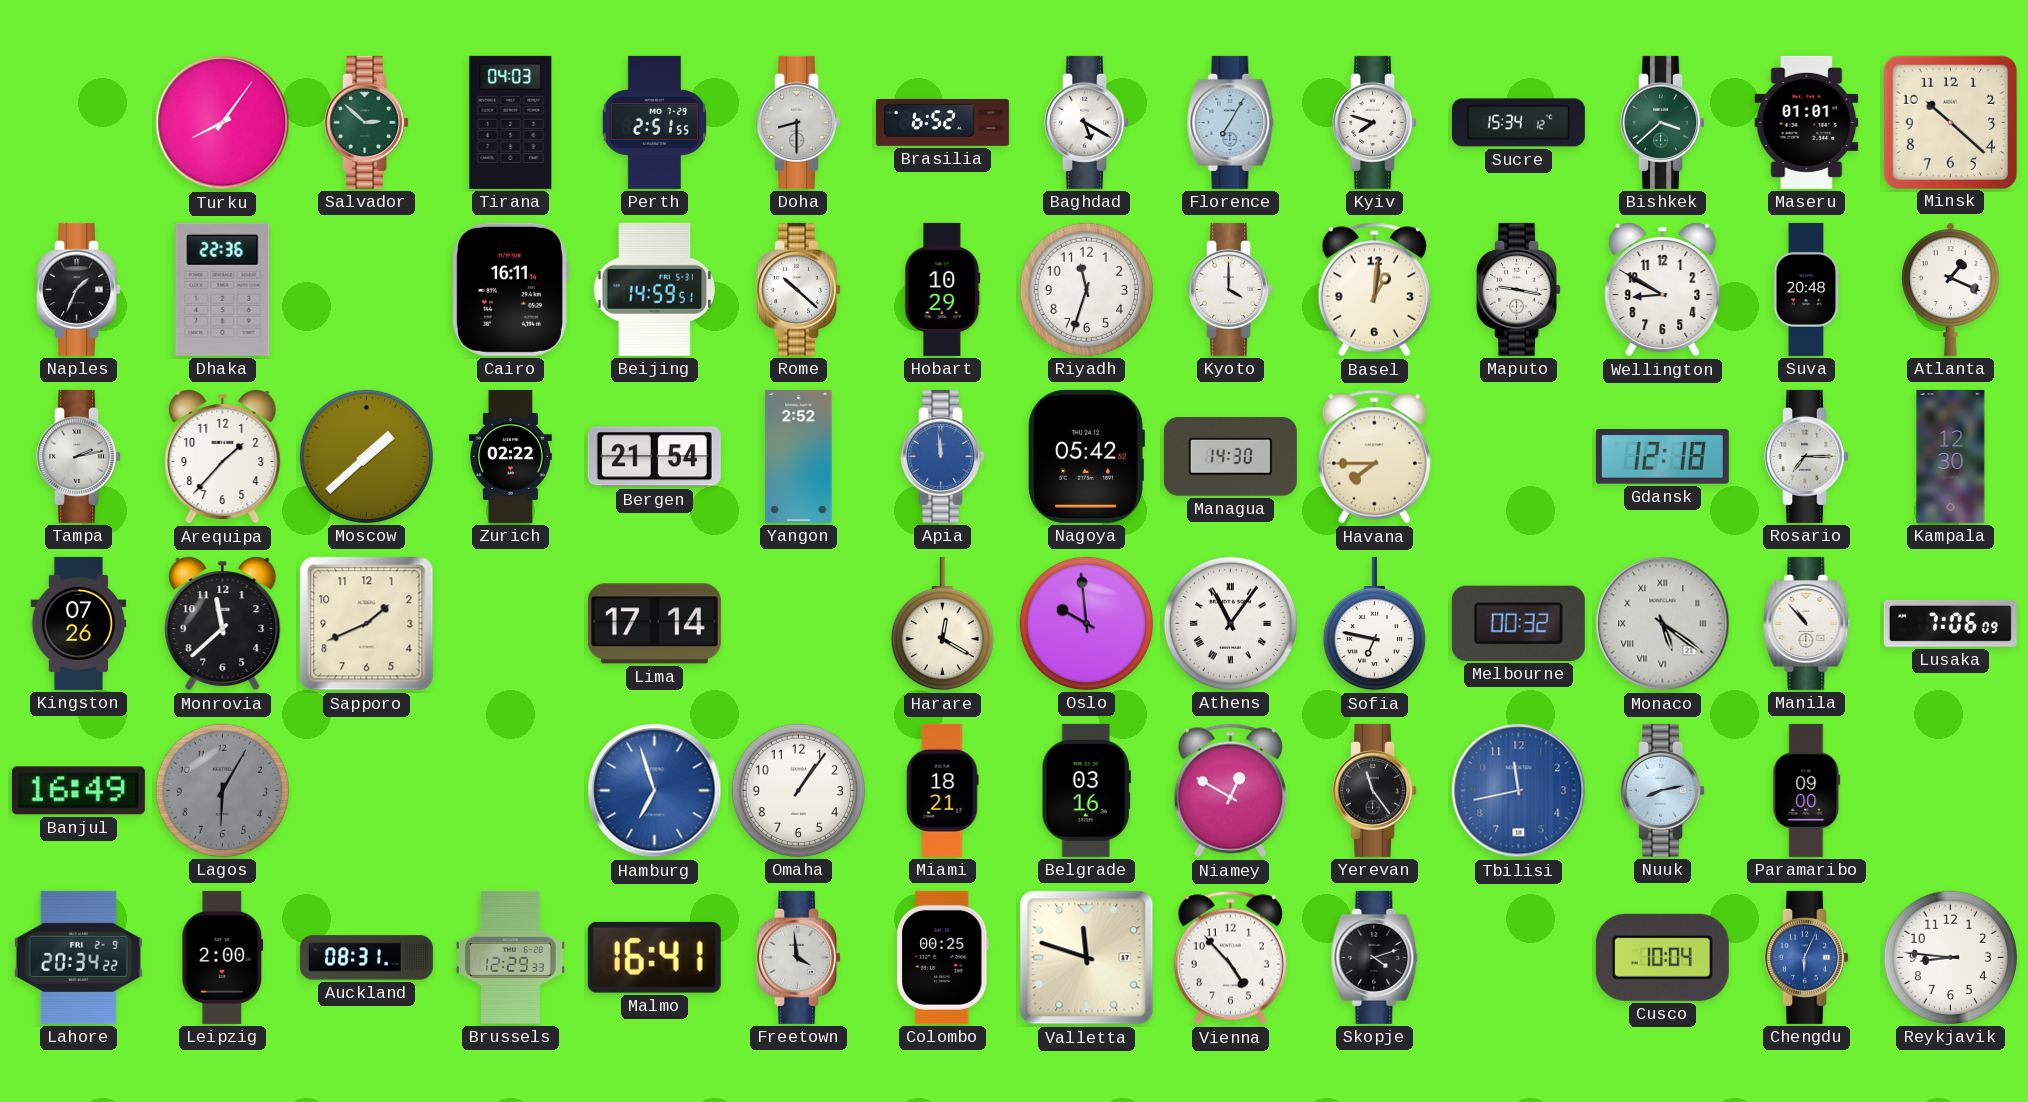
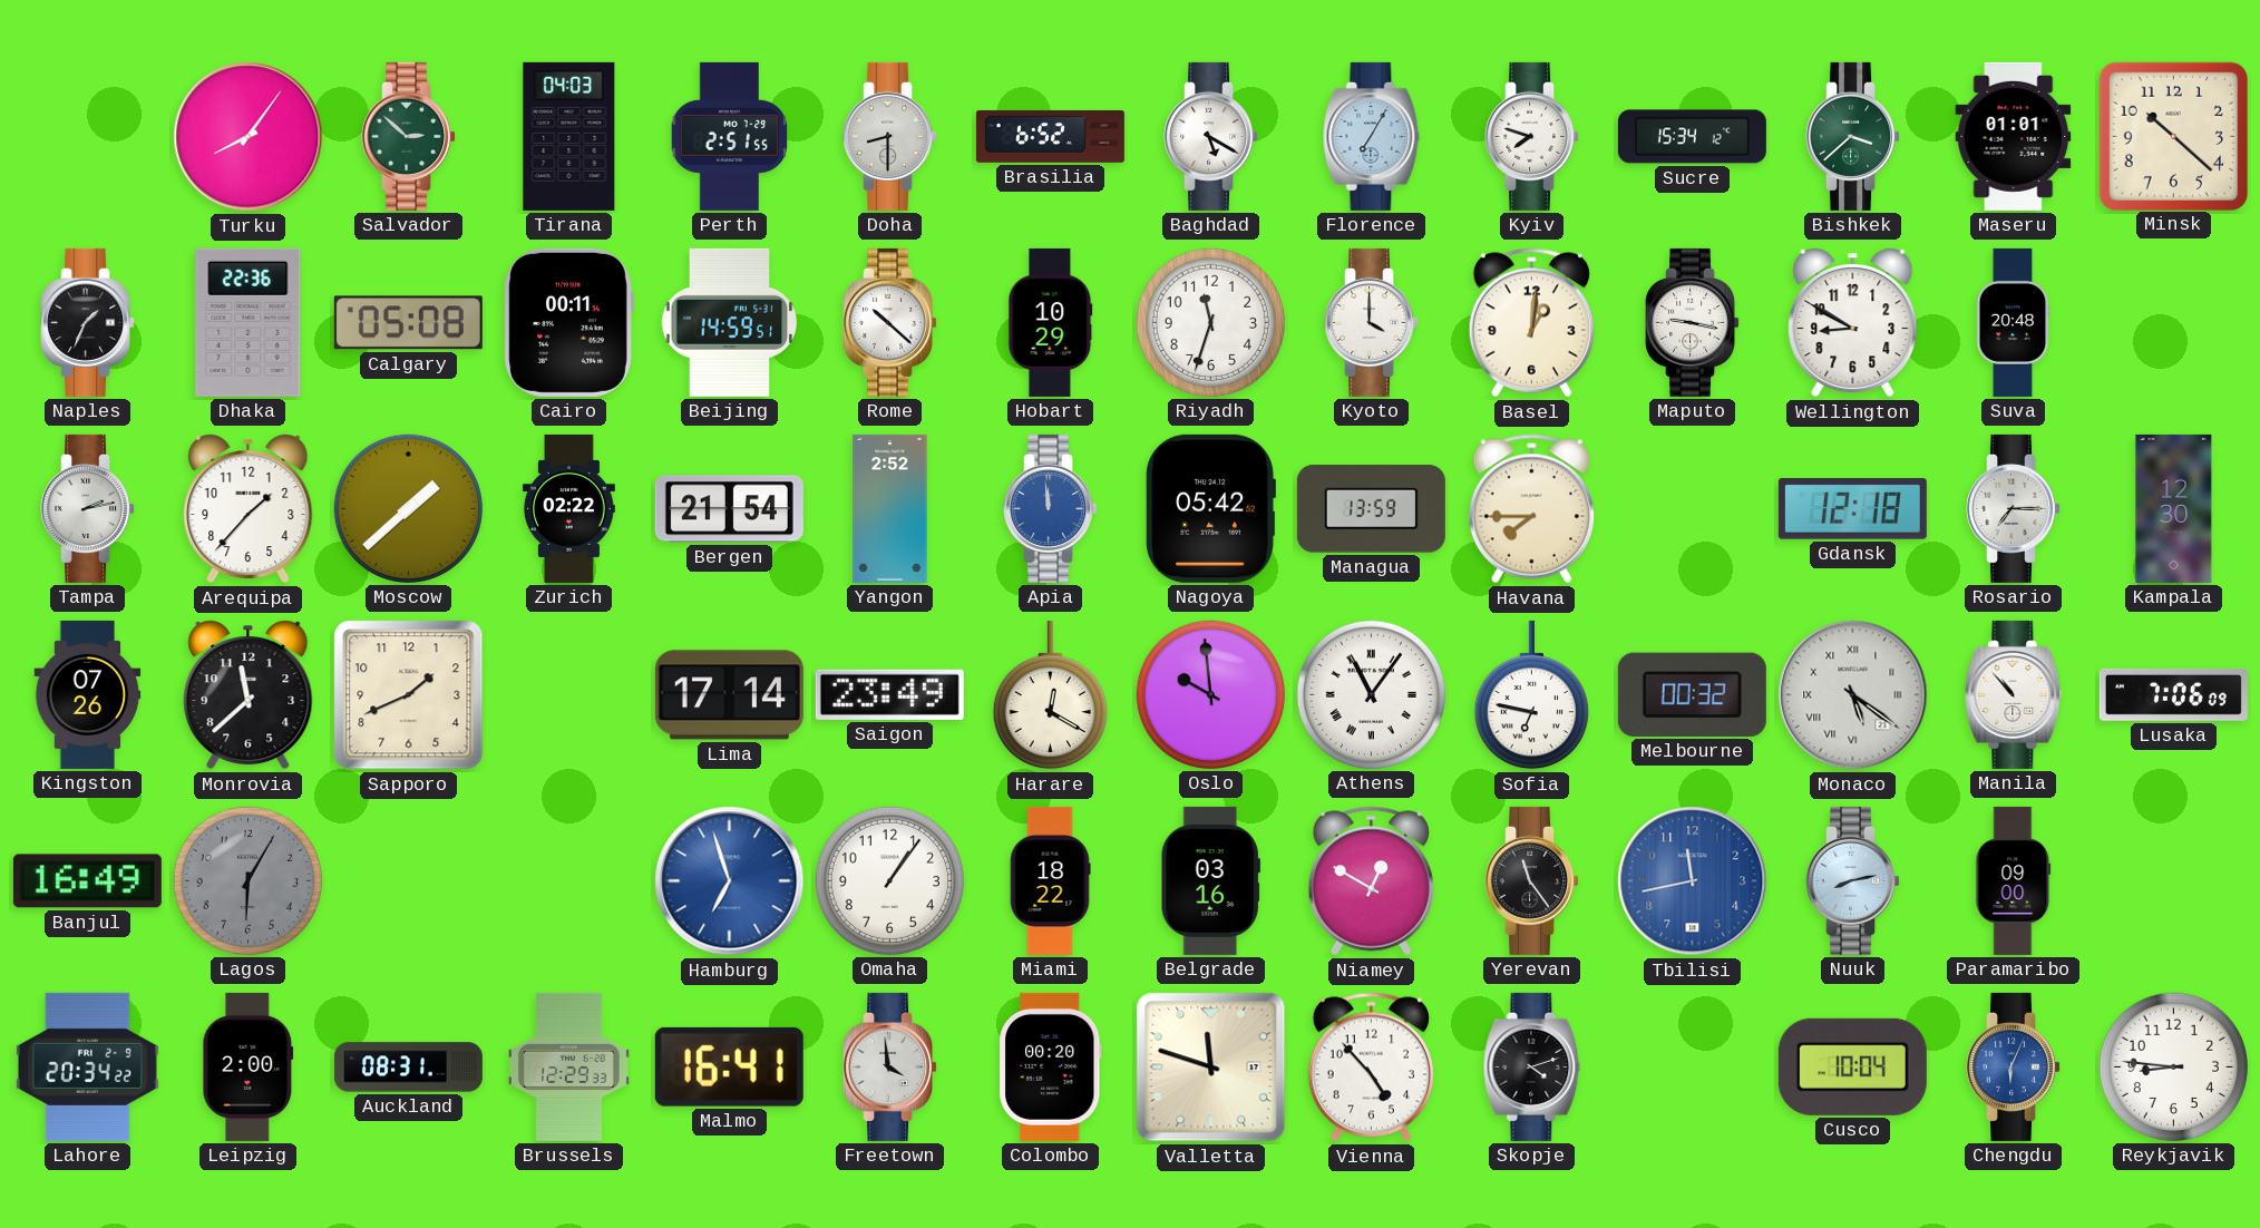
Calgary: none -> 05:08
Cairo: 16:11 -> 00:11
Atlanta: 1:19 -> none
Managua: 14:30 -> 13:59
Saigon: none -> 23:49
Miami: 18:21 -> 18:22
Colombo: 00:25 -> 00:20
